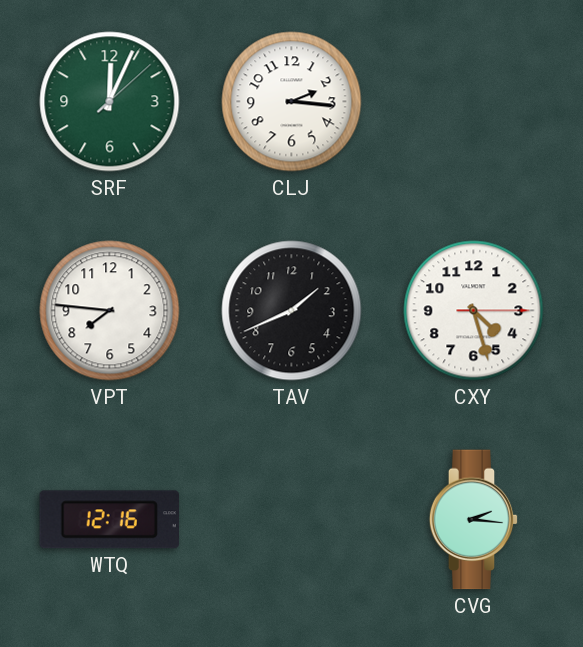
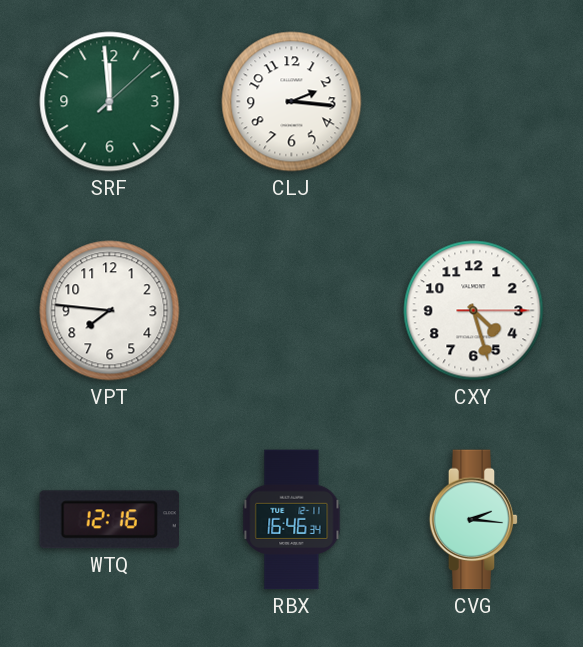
SRF: 12:04 -> 11:59
TAV: 1:41 -> none
RBX: none -> 16:46
